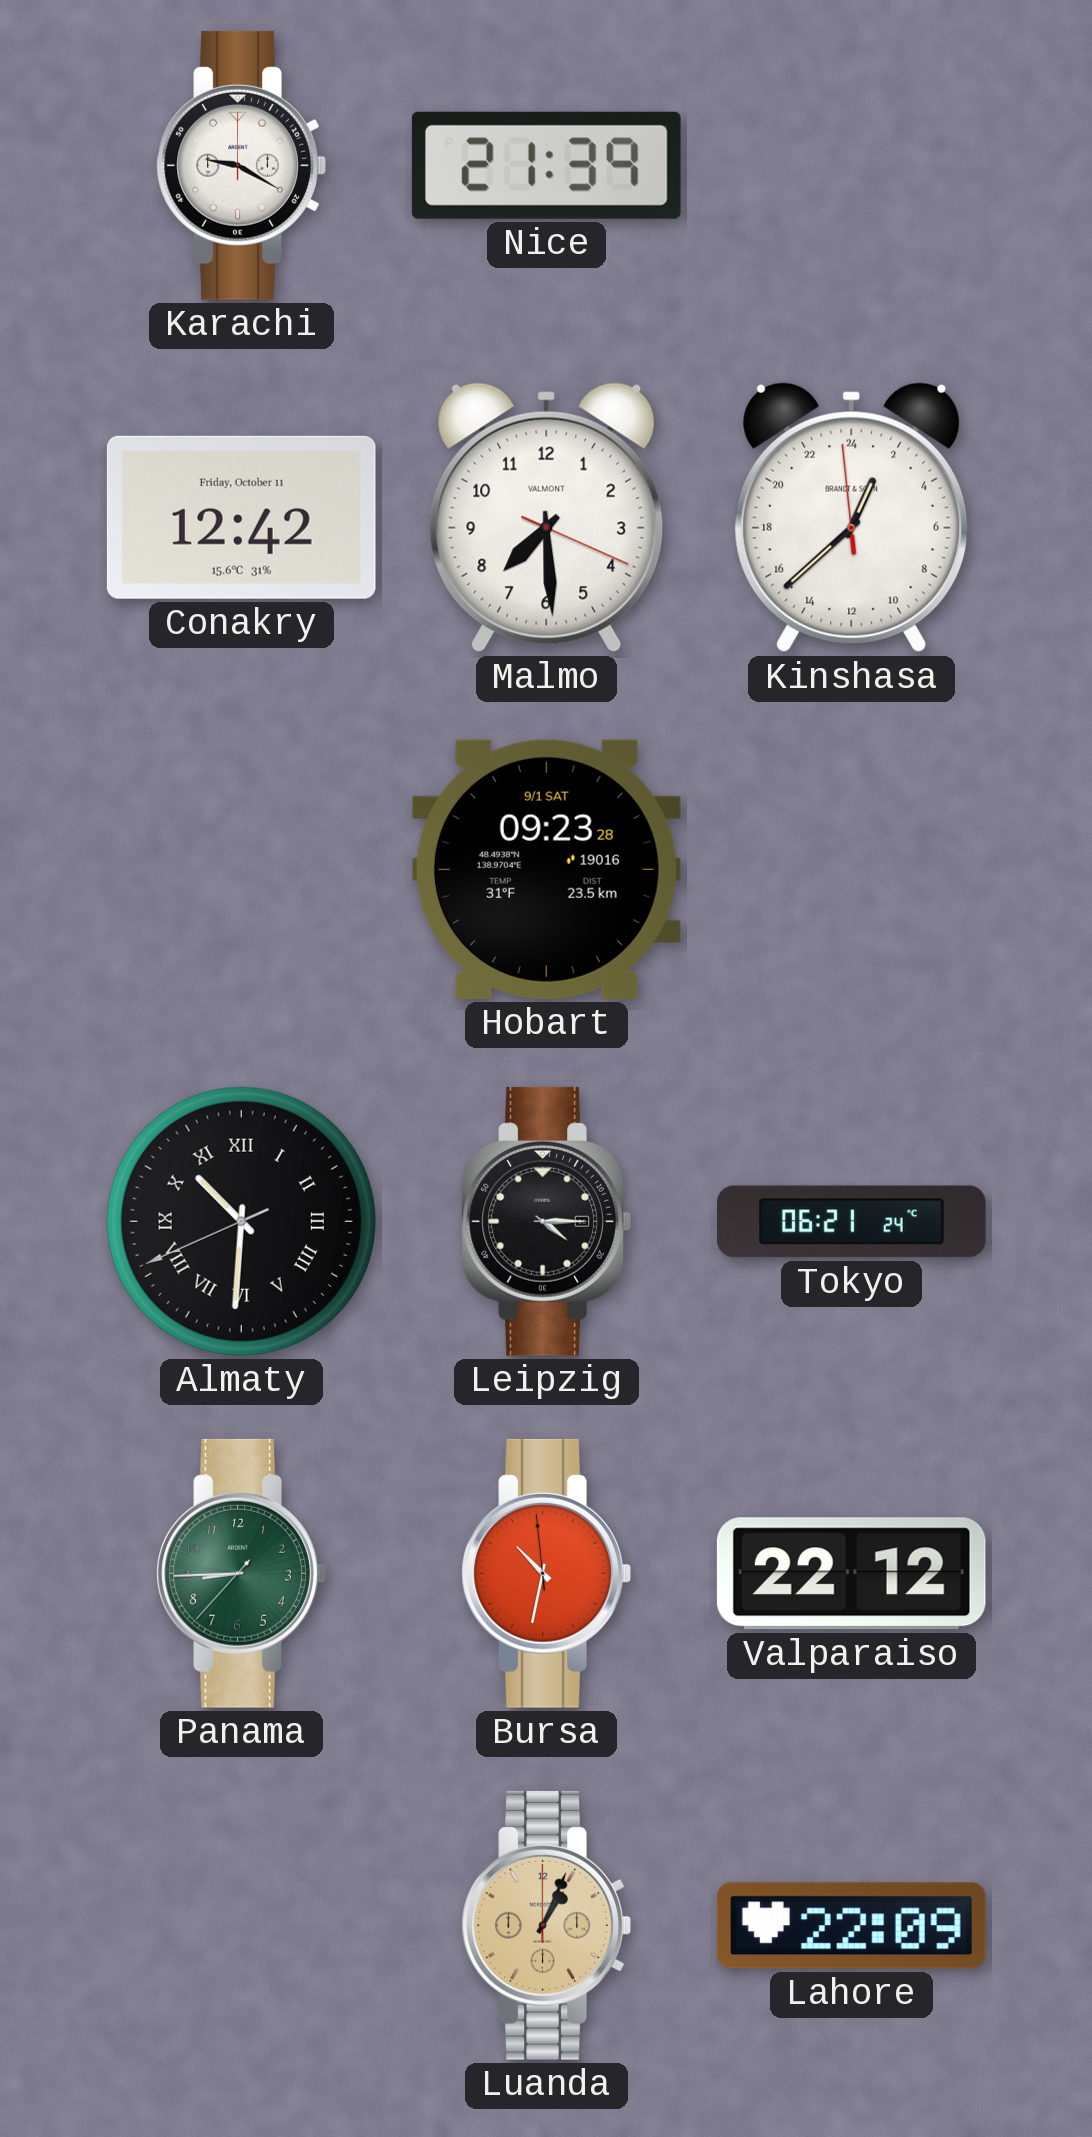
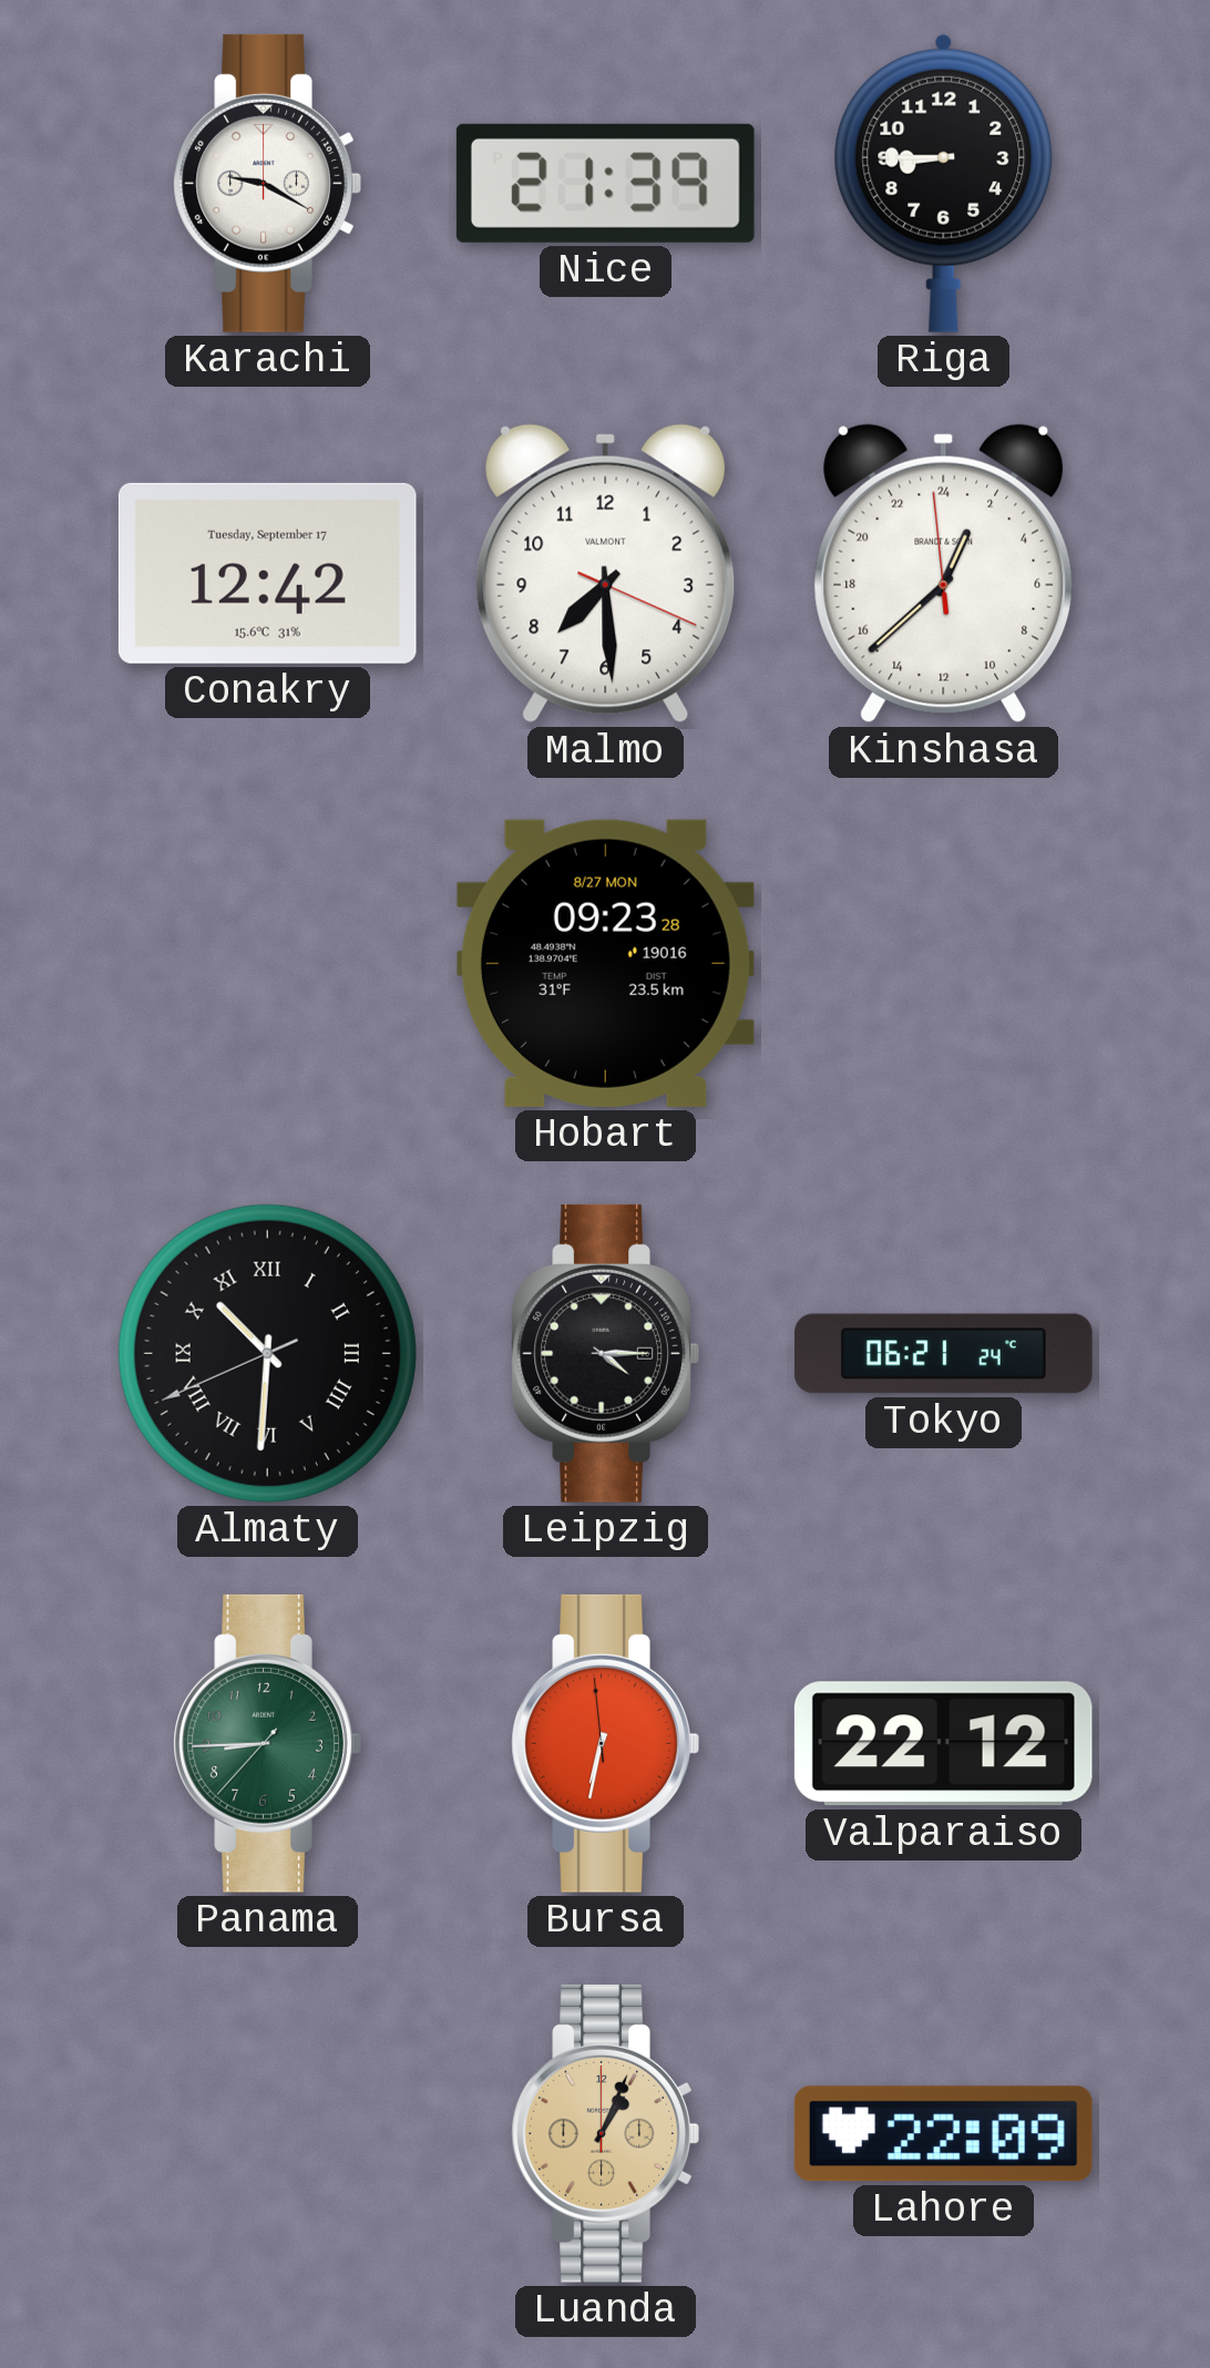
Riga: none -> 8:45
Conakry date: Friday, October 11 -> Tuesday, September 17
Hobart date: 9/1 SAT -> 8/27 MON
Bursa: 10:31 -> 6:31
